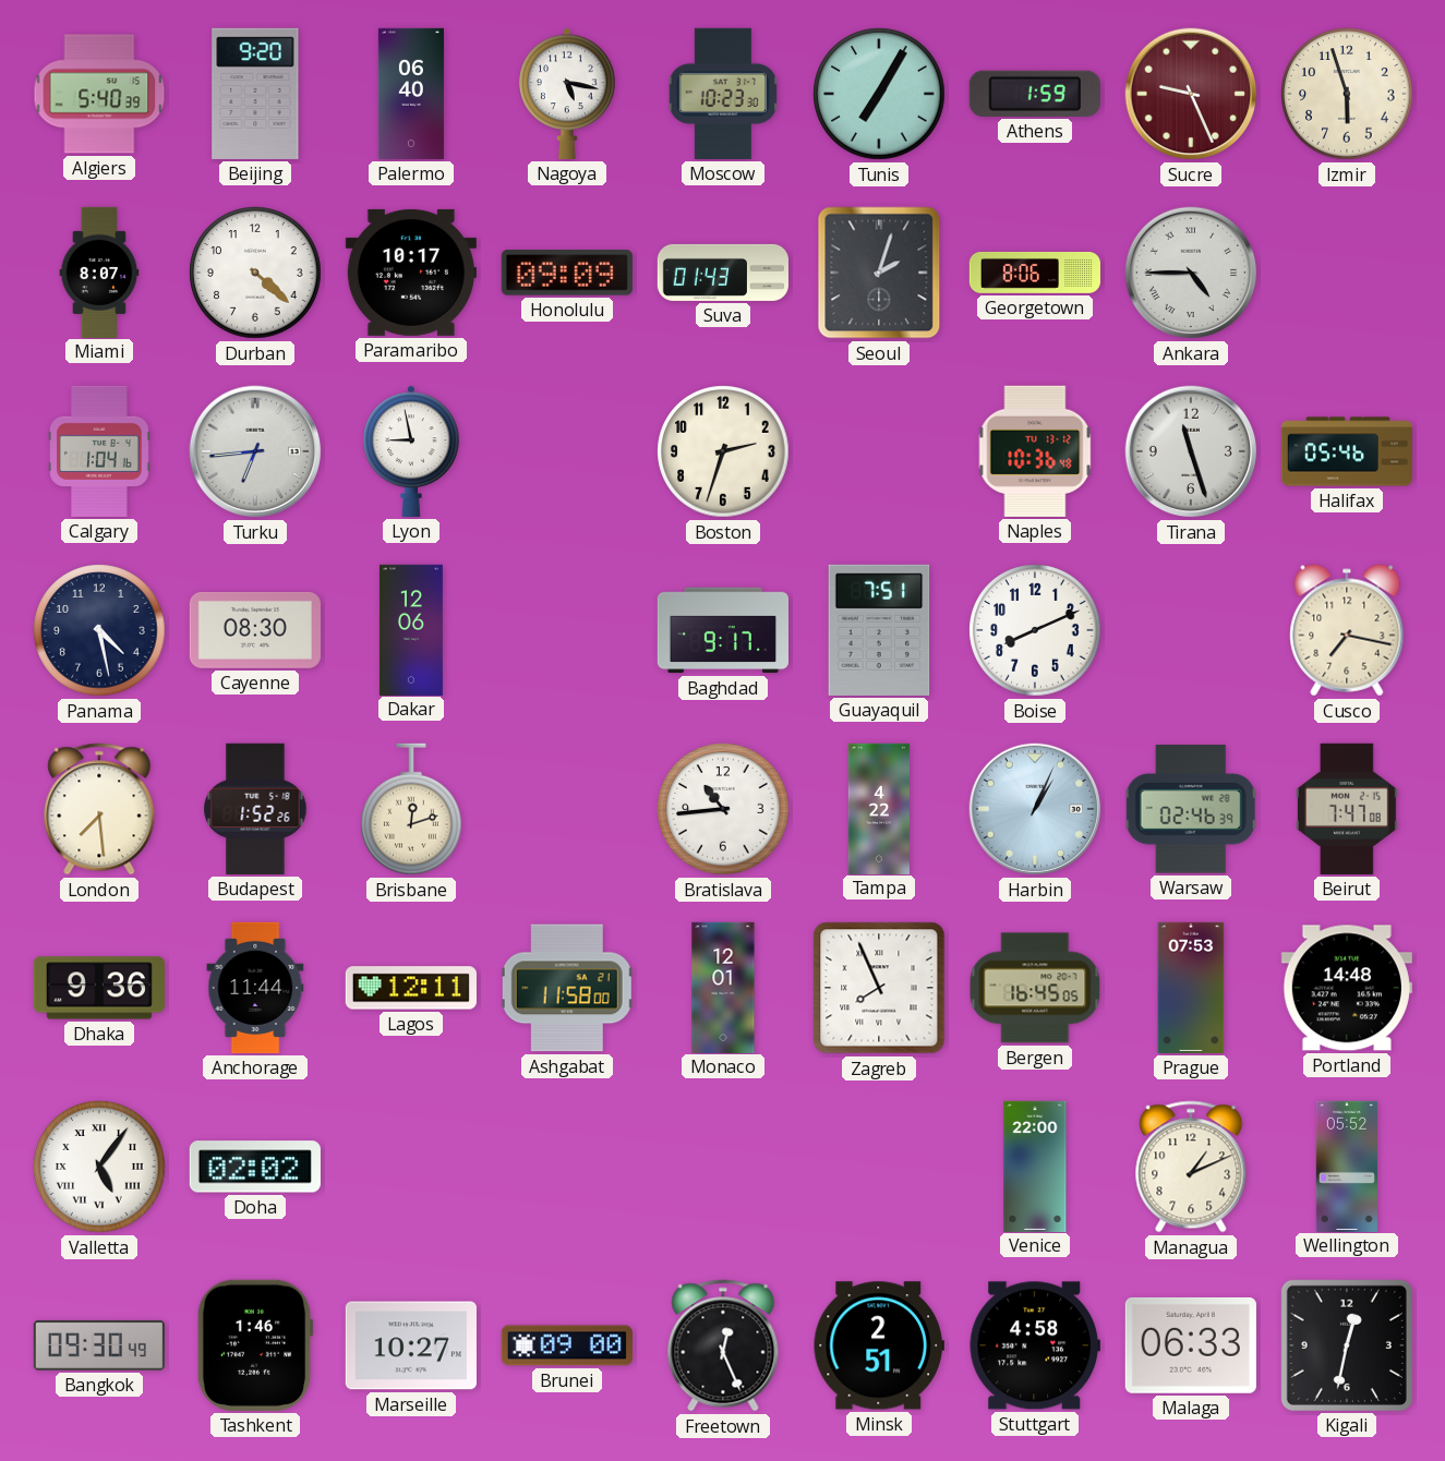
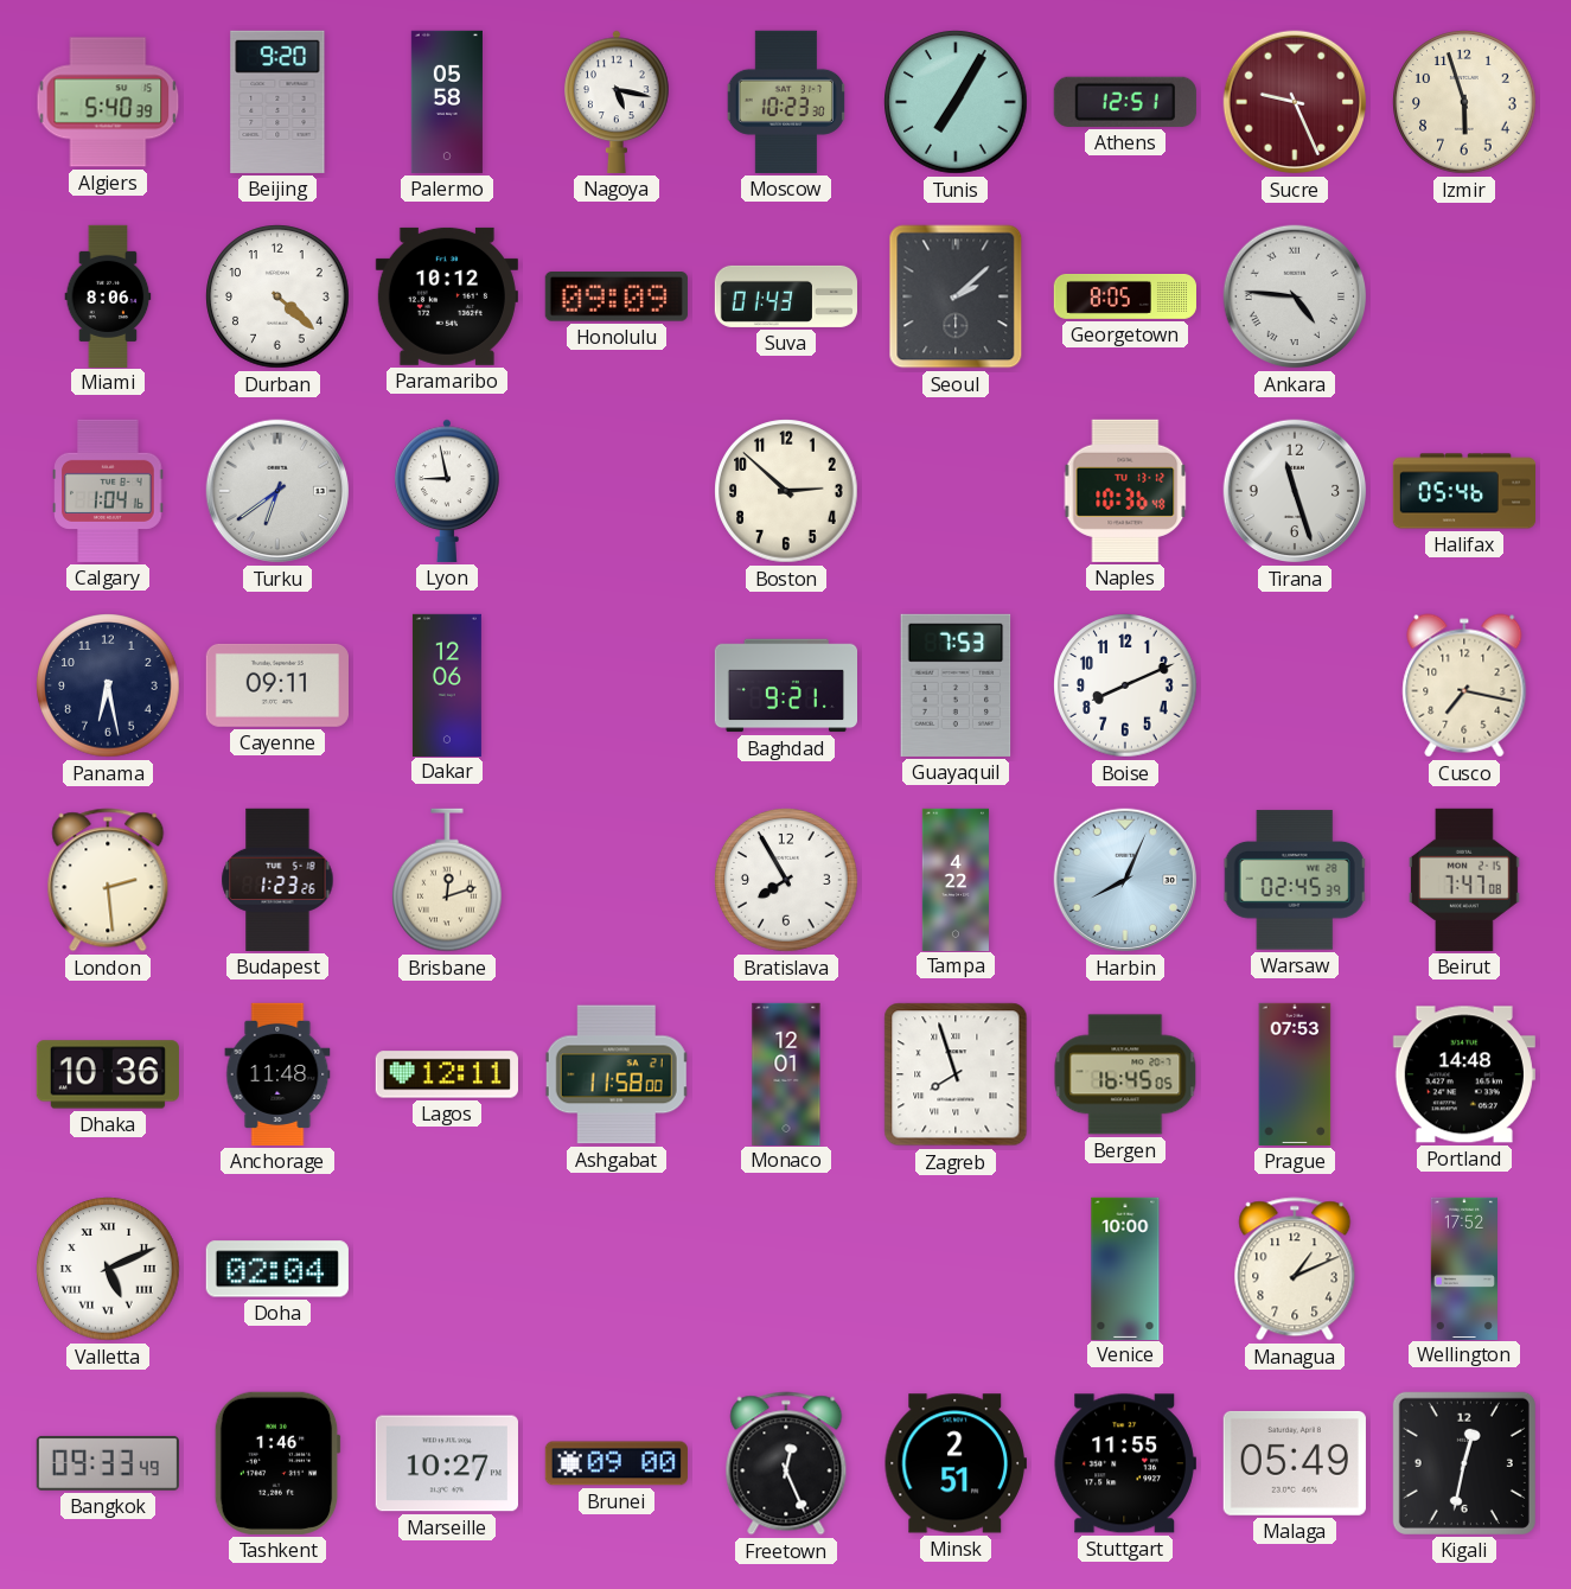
Palermo: 06:40 -> 05:58
Athens: 1:59 -> 12:51
Miami: 8:07 -> 8:06
Paramaribo: 10:17 -> 10:12
Seoul: 2:03 -> 2:08
Georgetown: 8:06 -> 8:05
Ankara: 4:45 -> 4:46
Turku: 6:44 -> 6:39
Boston: 2:33 -> 2:52
Panama: 4:28 -> 6:28
Cayenne: 08:30 -> 09:11
Baghdad: 9:17 -> 9:21
Guayaquil: 7:51 -> 7:53
London: 7:29 -> 2:29
Budapest: 1:52 -> 1:23
Bratislava: 10:44 -> 7:55
Harbin: 1:04 -> 8:04
Warsaw: 02:46 -> 02:45
Dhaka: 9:36 -> 10:36
Anchorage: 11:44 -> 11:48
Zagreb: 7:56 -> 7:57
Valletta: 5:06 -> 5:11
Doha: 02:02 -> 02:04
Venice: 22:00 -> 10:00
Wellington: 05:52 -> 17:52
Bangkok: 09:30 -> 09:33
Stuttgart: 4:58 -> 11:55
Malaga: 06:33 -> 05:49
